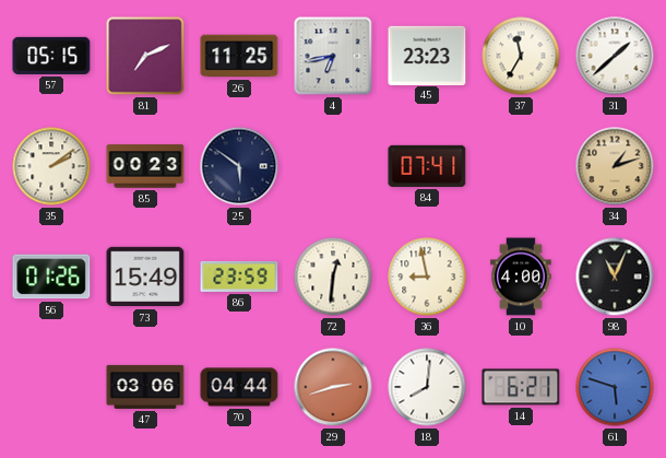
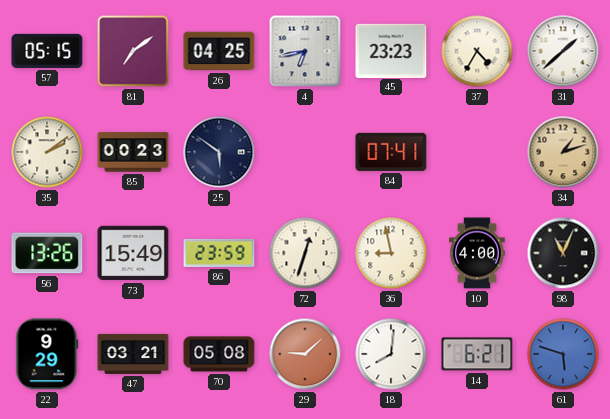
81: 7:11 -> 7:09
26: 11:25 -> 04:25
37: 11:35 -> 4:35
56: 01:26 -> 13:26
72: 12:31 -> 12:33
22: none -> 9:29
47: 03:06 -> 03:21
70: 04:44 -> 05:08
29: 2:42 -> 9:08
